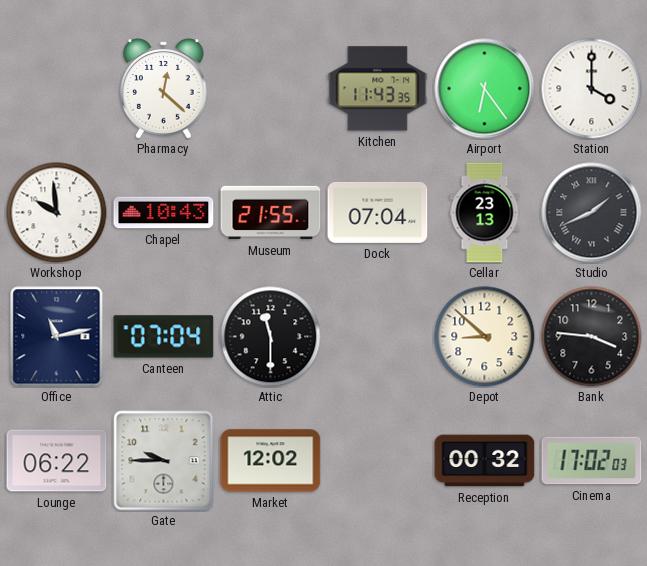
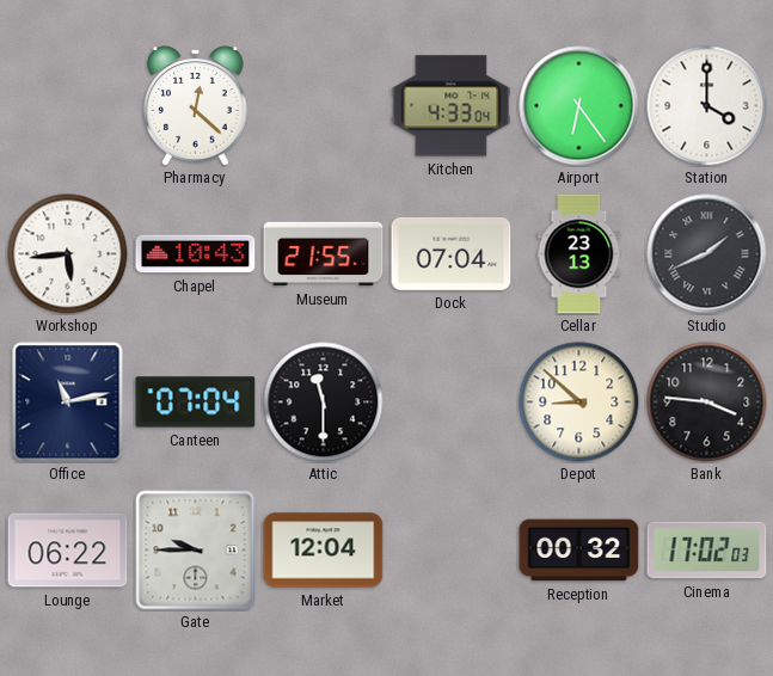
Kitchen: 11:43 -> 4:33
Workshop: 9:59 -> 5:44
Market: 12:02 -> 12:04
